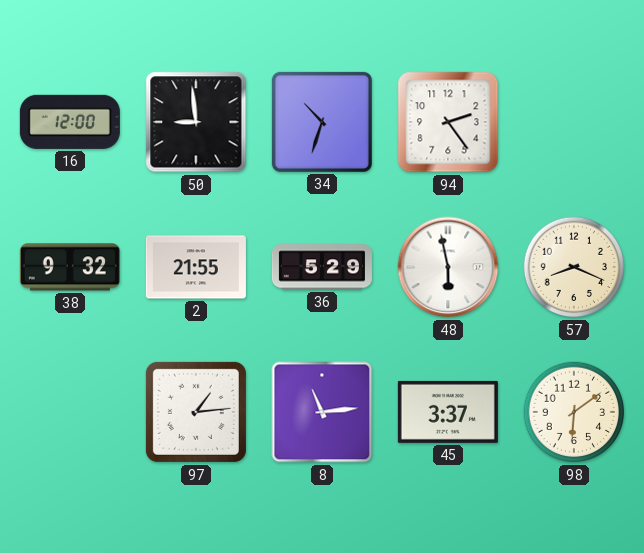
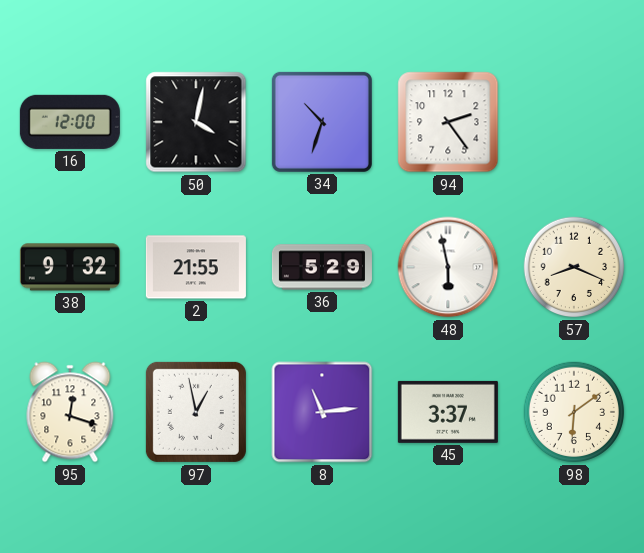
50: 8:59 -> 4:02
95: none -> 12:18
97: 1:14 -> 12:58
